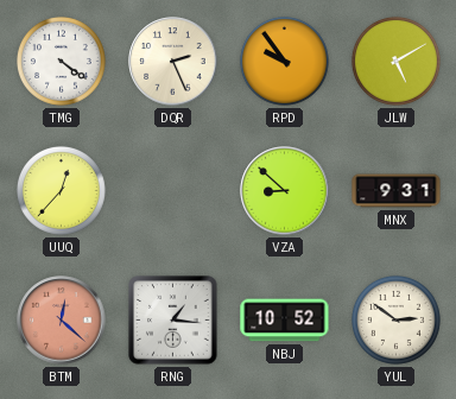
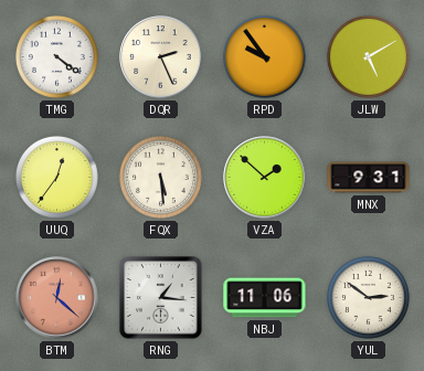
UUQ: 12:37 -> 12:36
FQX: none -> 5:29
VZA: 8:52 -> 1:52
NBJ: 10:52 -> 11:06
